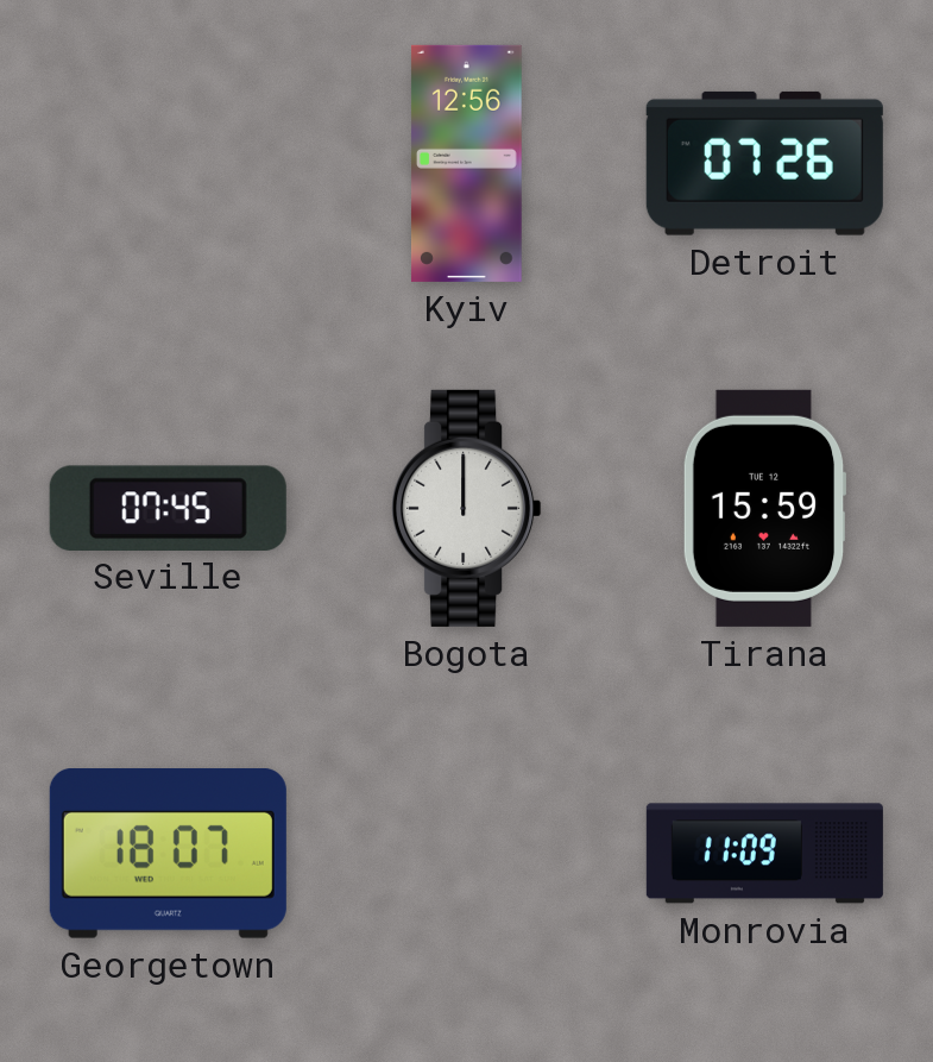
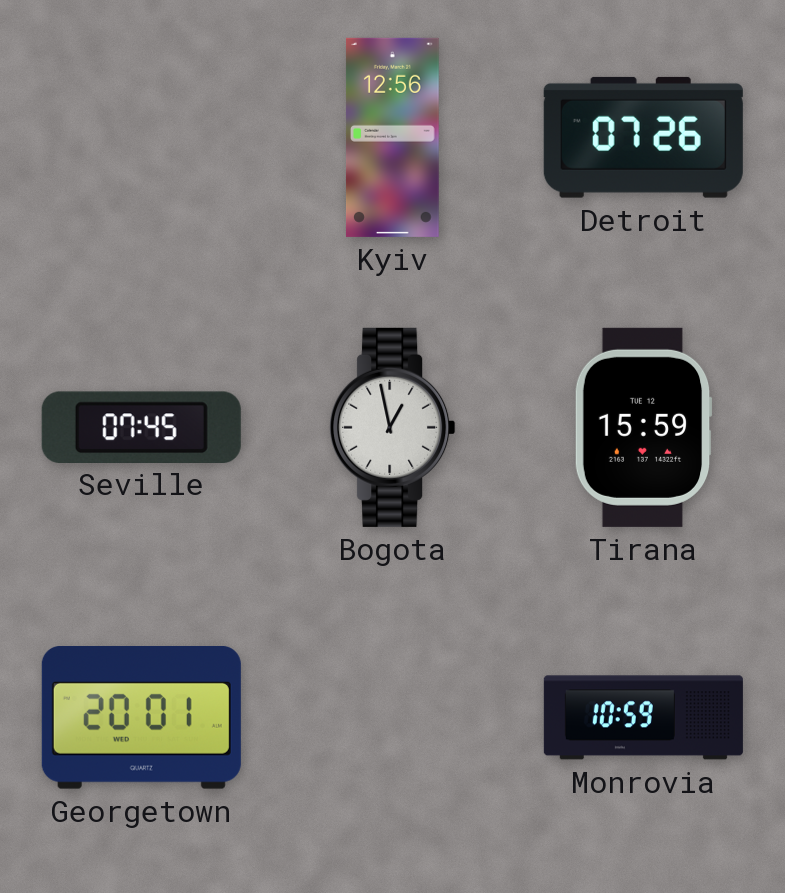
Bogota: 12:00 -> 12:58
Georgetown: 18:07 -> 20:01
Monrovia: 11:09 -> 10:59
